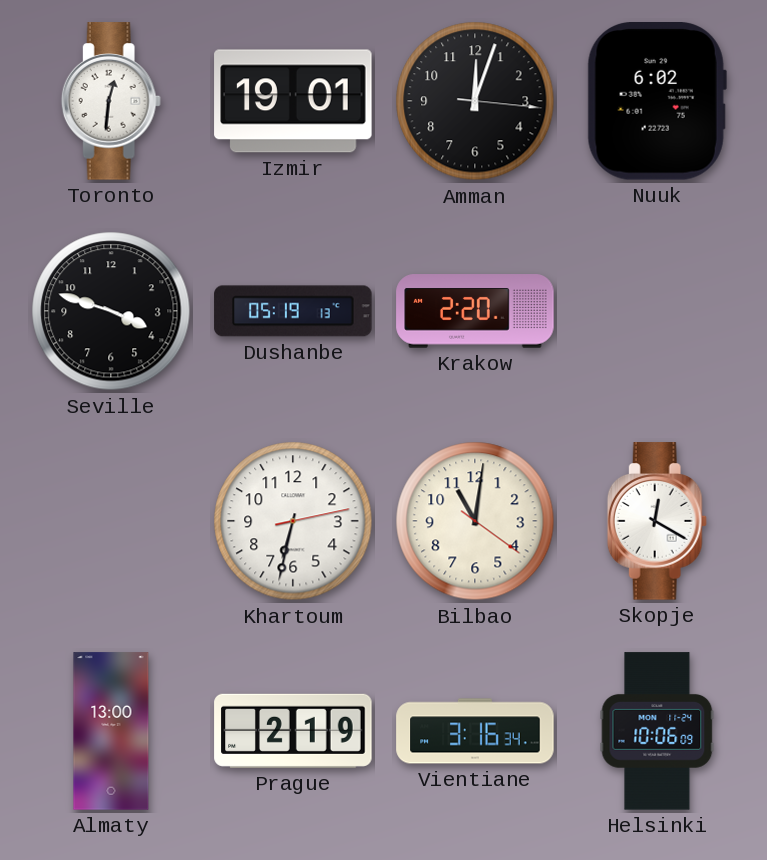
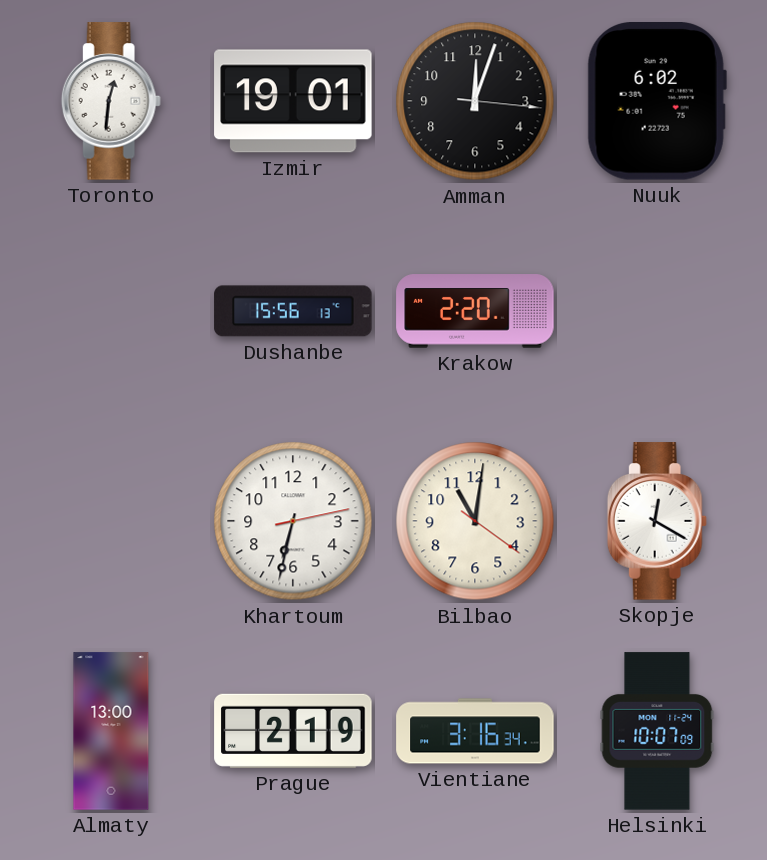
Seville: 3:48 -> none
Dushanbe: 05:19 -> 15:56
Helsinki: 10:06 -> 10:07
